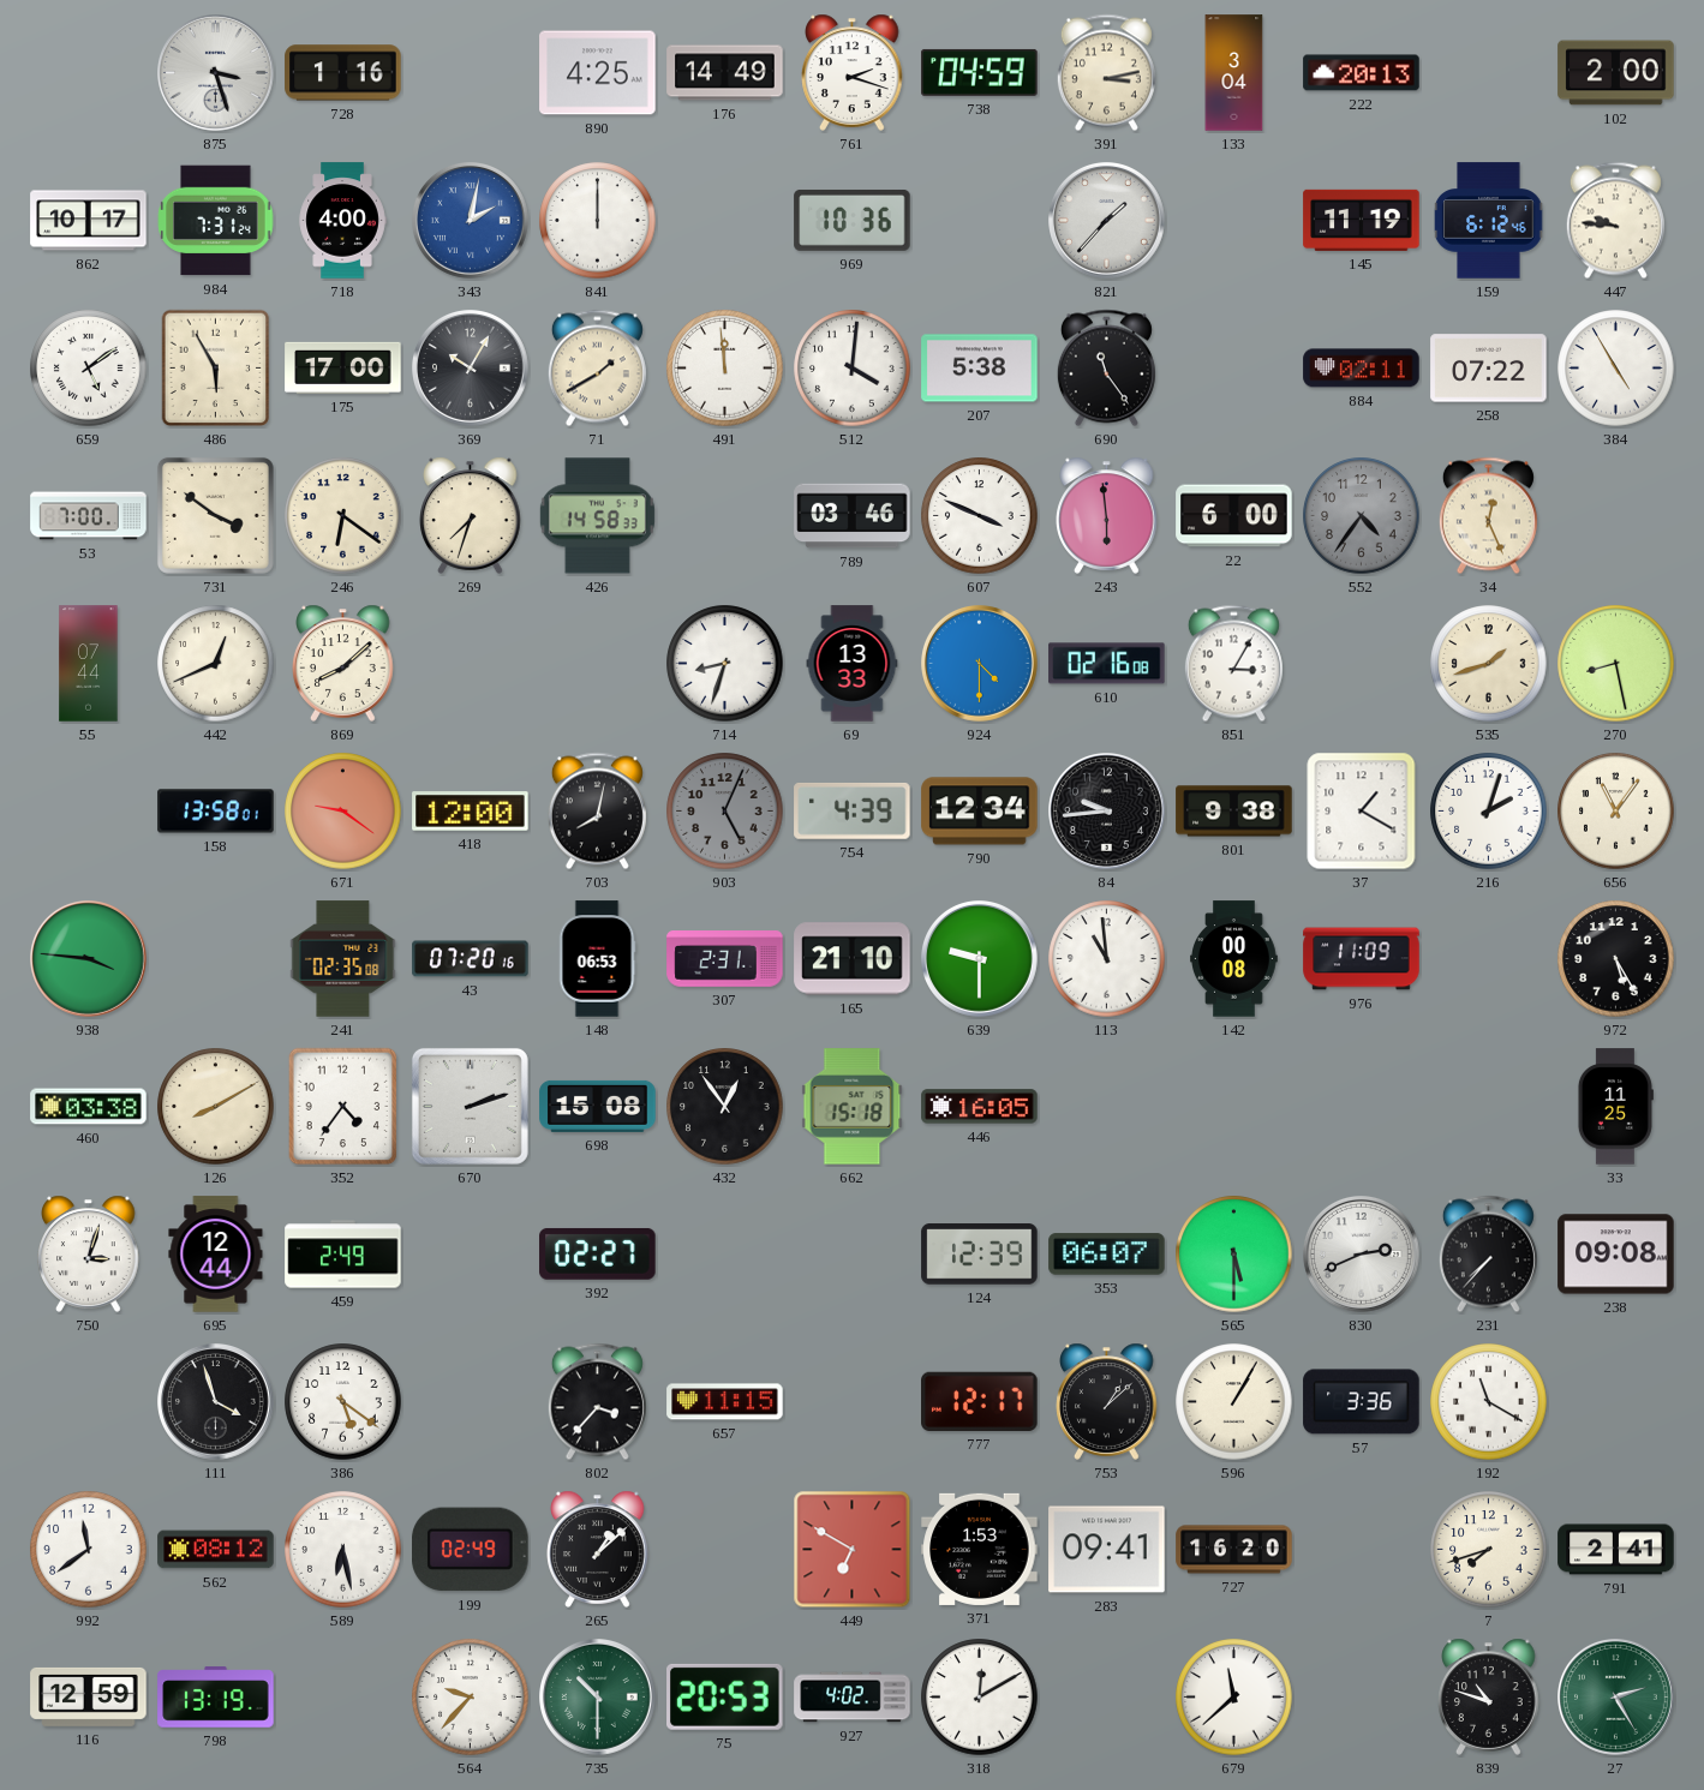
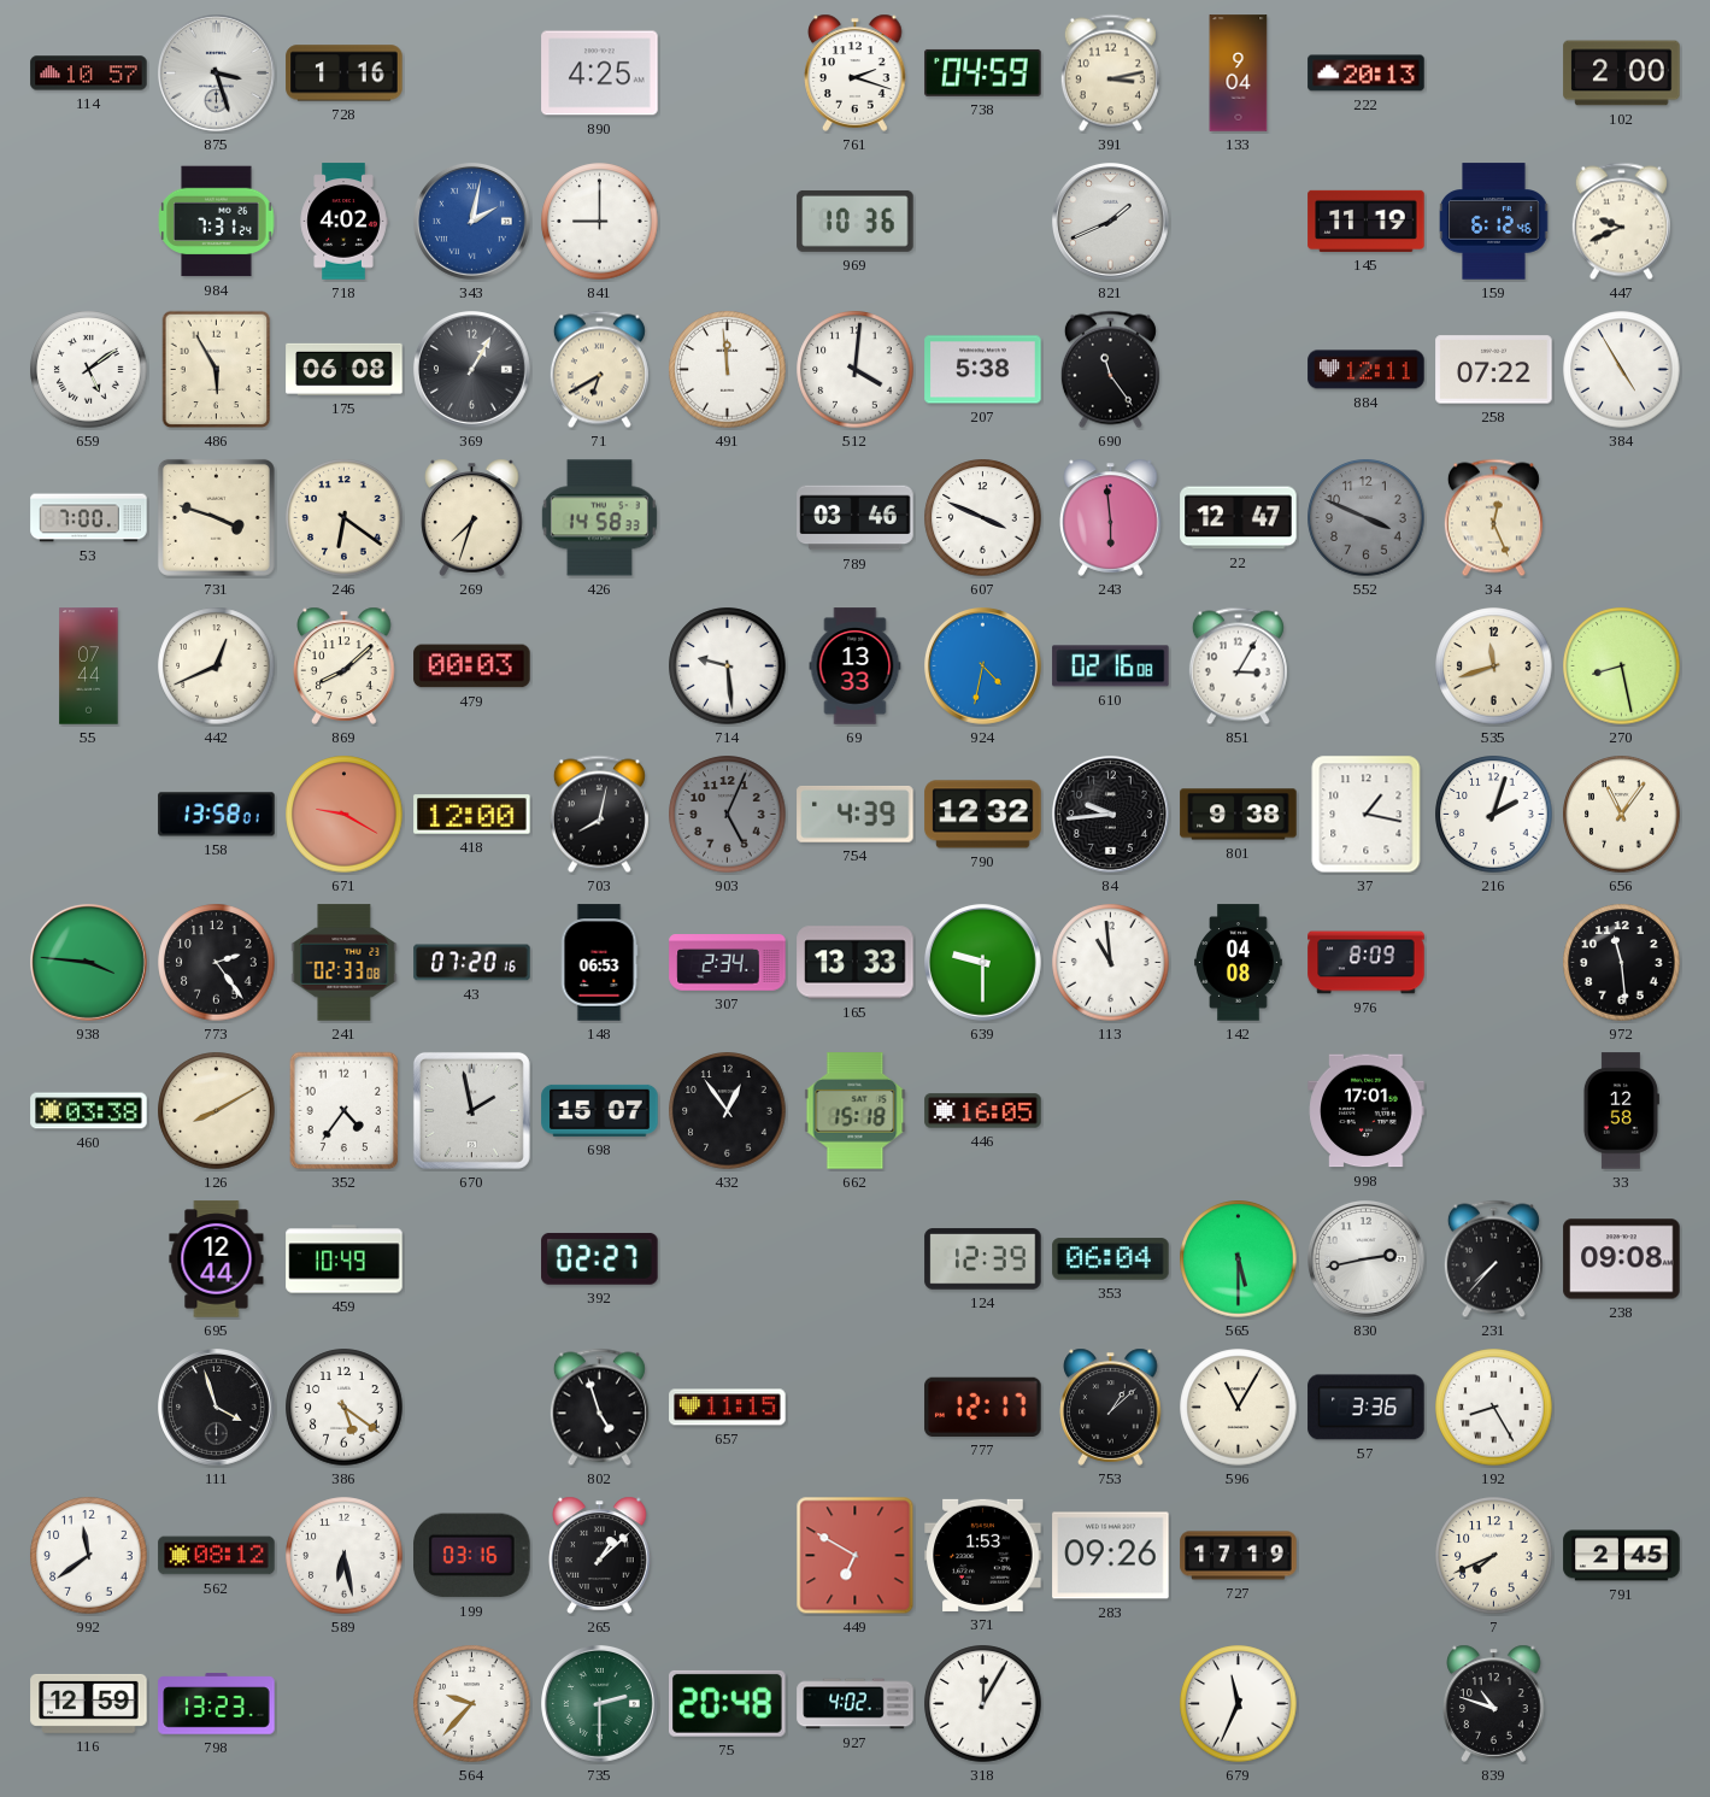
114: none -> 10:57
176: 14:49 -> none
133: 3:04 -> 9:04
862: 10:17 -> none
718: 4:00 -> 4:02
841: 12:00 -> 9:00
821: 1:37 -> 1:41
447: 9:46 -> 9:41
175: 17:00 -> 06:08
369: 10:05 -> 1:05
71: 1:40 -> 6:40
884: 02:11 -> 12:11
731: 3:51 -> 3:48
22: 6:00 -> 12:47
552: 4:36 -> 3:49
479: none -> 00:03
714: 8:33 -> 9:29
924: 4:30 -> 4:32
535: 1:42 -> 11:42
671: 9:21 -> 9:20
790: 12:34 -> 12:32
37: 1:20 -> 1:17
773: none -> 2:24
241: 02:35 -> 02:33
307: 2:31 -> 2:34
165: 21:10 -> 13:33
142: 00:08 -> 04:08
976: 11:09 -> 8:09
972: 5:25 -> 11:29
670: 2:12 -> 1:58
698: 15:08 -> 15:07
998: none -> 17:01
33: 11:25 -> 12:58
750: 3:03 -> none
459: 2:49 -> 10:49
353: 06:07 -> 06:04
830: 2:41 -> 2:43
802: 3:37 -> 4:57
596: 1:05 -> 11:05
192: 11:20 -> 8:25
199: 02:49 -> 03:16
283: 09:41 -> 09:26
727: 16:20 -> 17:19
7: 7:42 -> 7:41
791: 2:41 -> 2:45
798: 13:19 -> 13:23
735: 10:30 -> 2:30
75: 20:53 -> 20:48
318: 12:10 -> 12:05
679: 11:38 -> 11:34
27: 2:25 -> none
